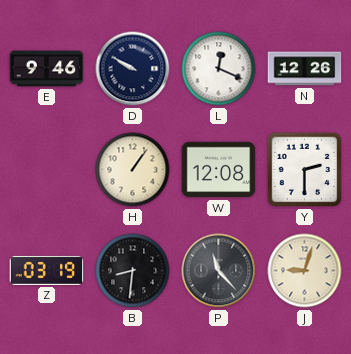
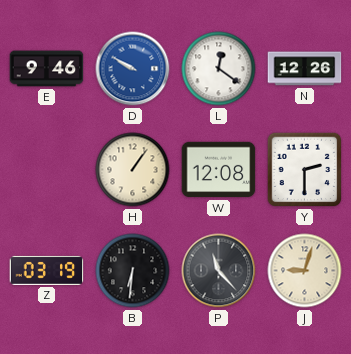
D dial: navy -> blue
L: 12:19 -> 12:21
B: 8:31 -> 6:31
